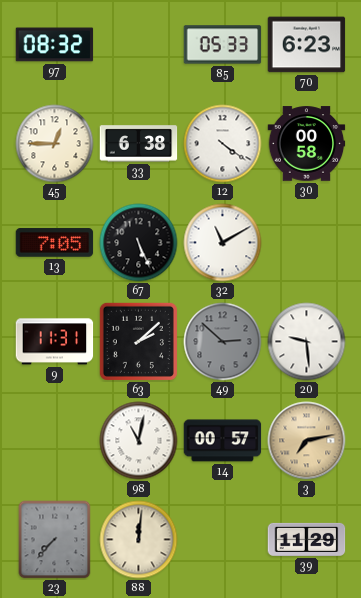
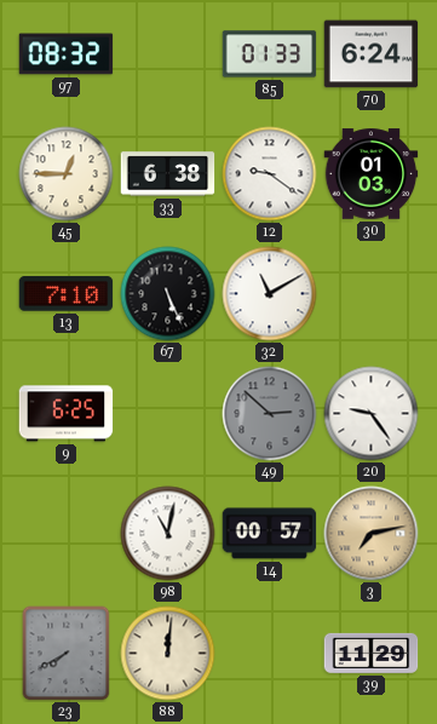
85: 05:33 -> 01:33
70: 6:23 -> 6:24
12: 4:21 -> 9:21
30: 00:58 -> 01:03
13: 7:05 -> 7:10
9: 11:31 -> 6:25
63: 2:08 -> none
20: 9:29 -> 9:24
23: 7:37 -> 7:40
